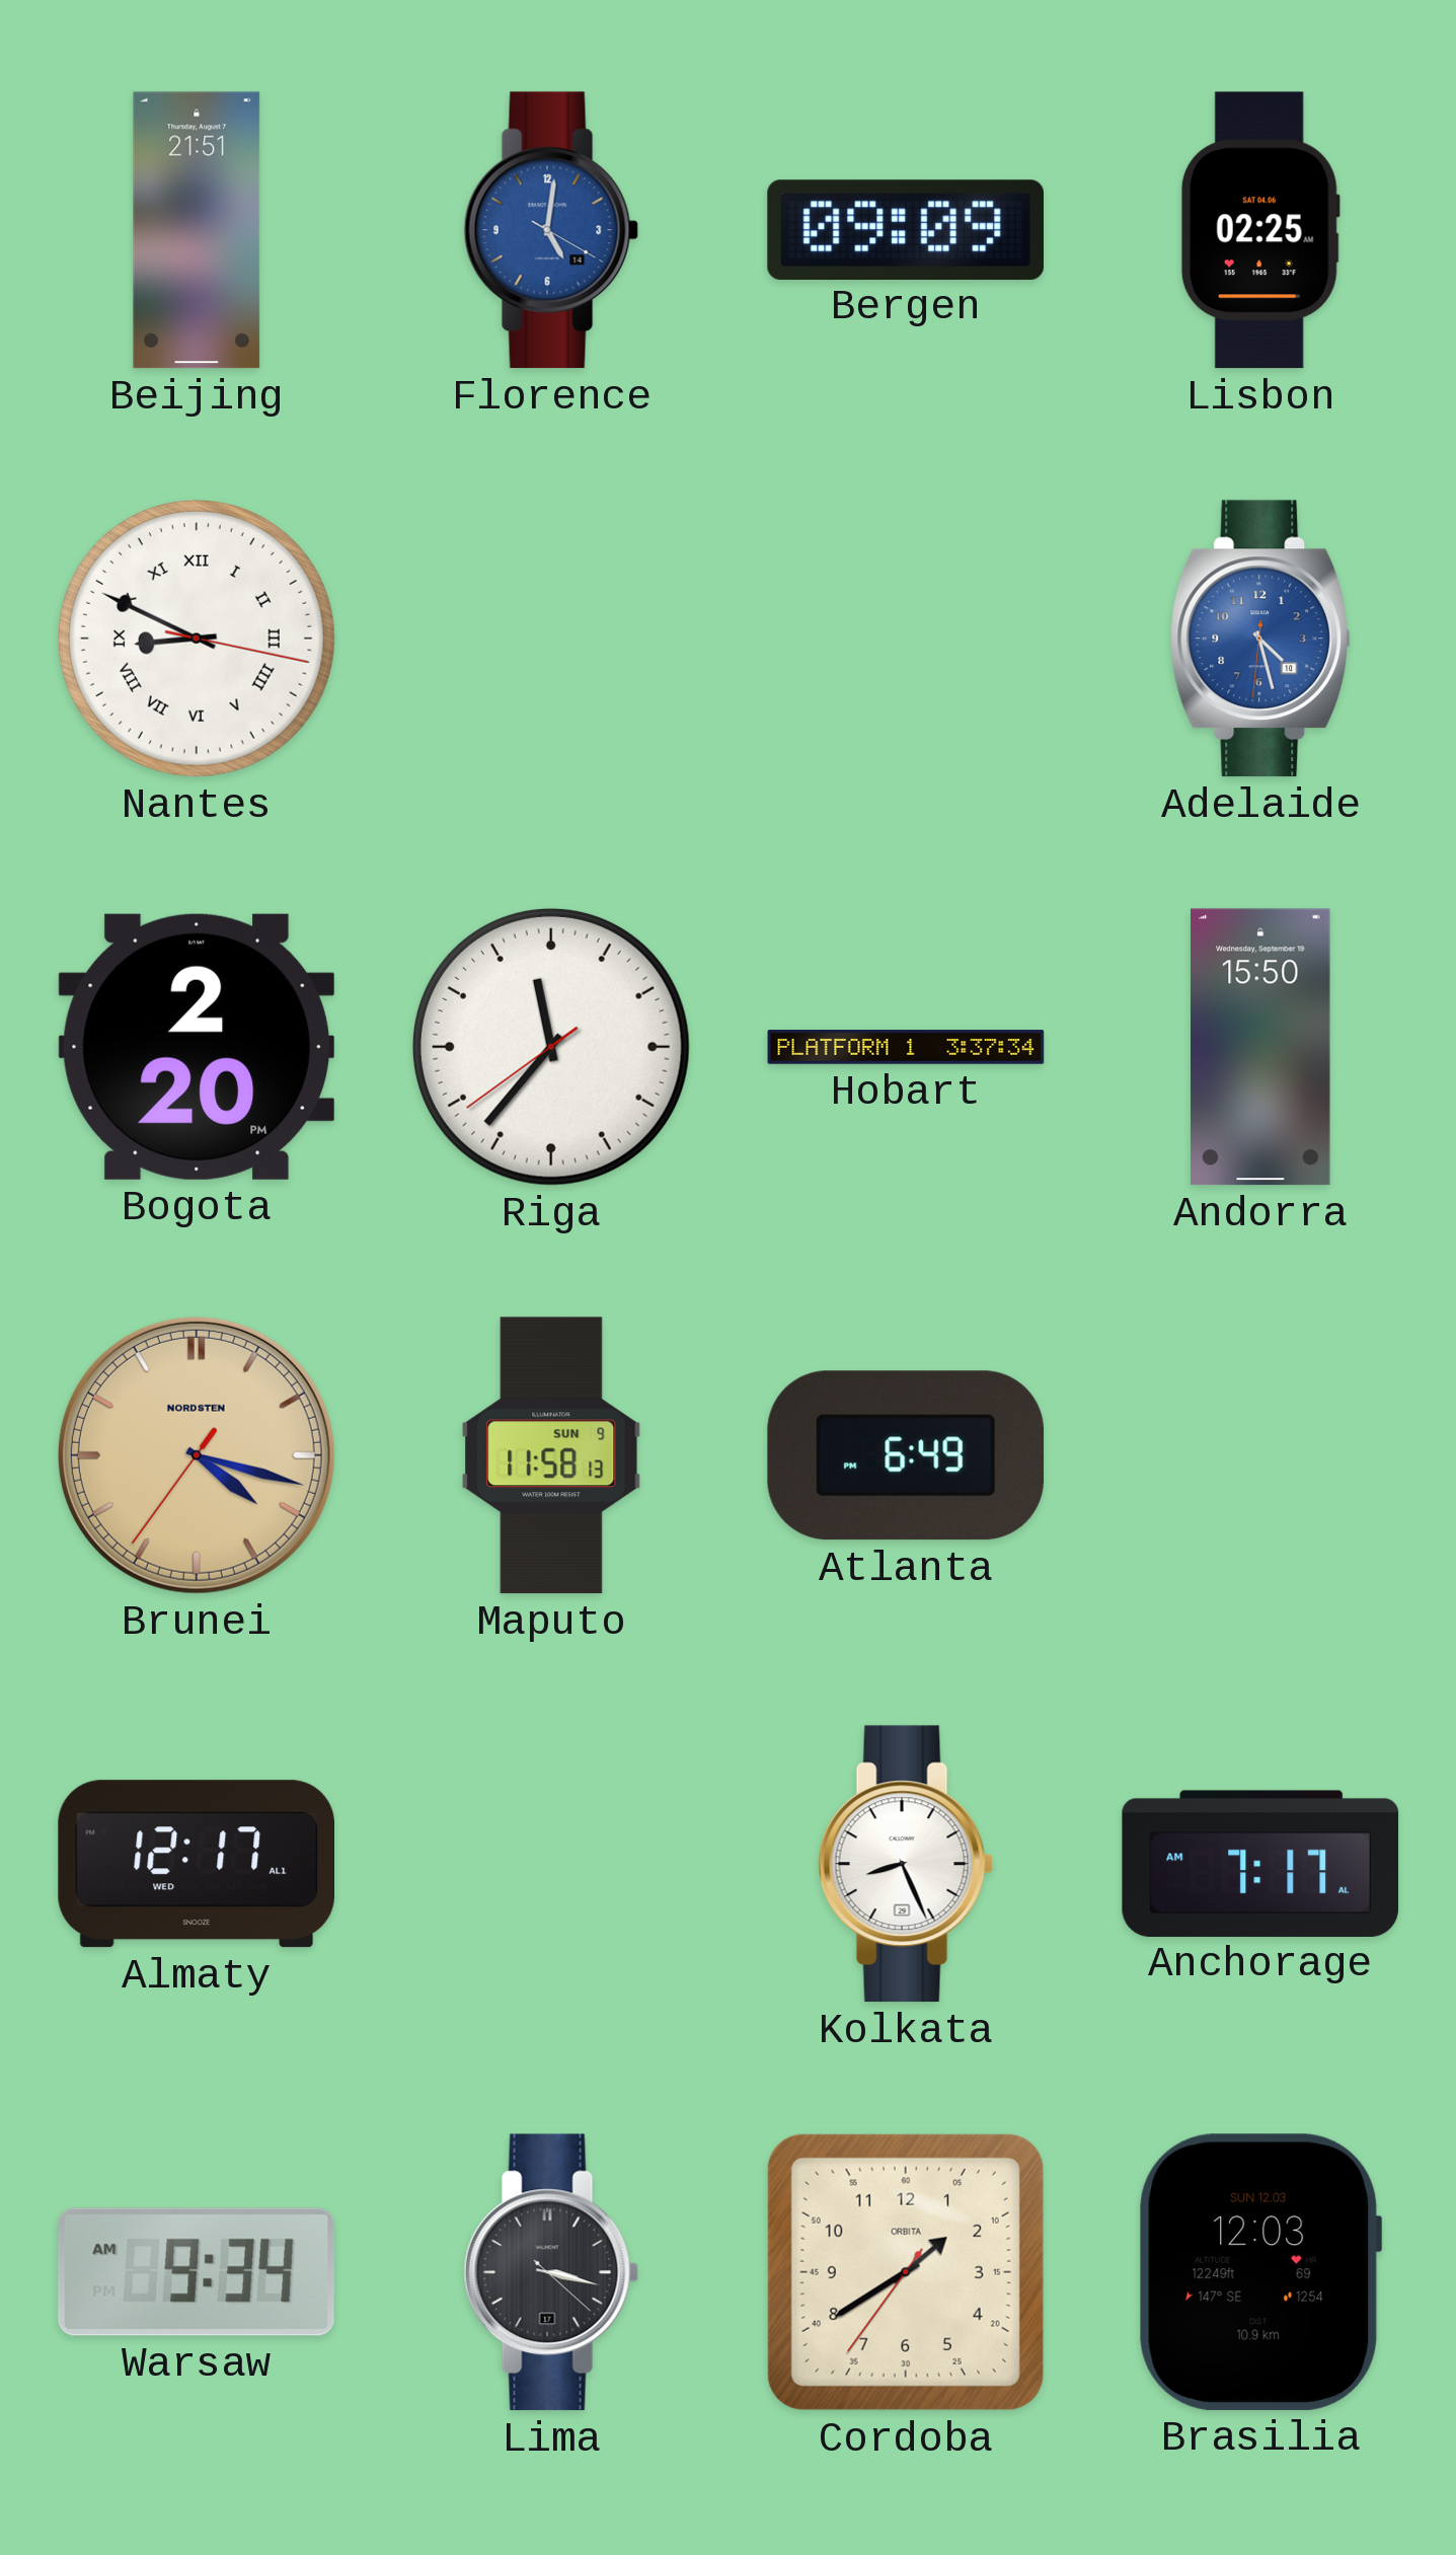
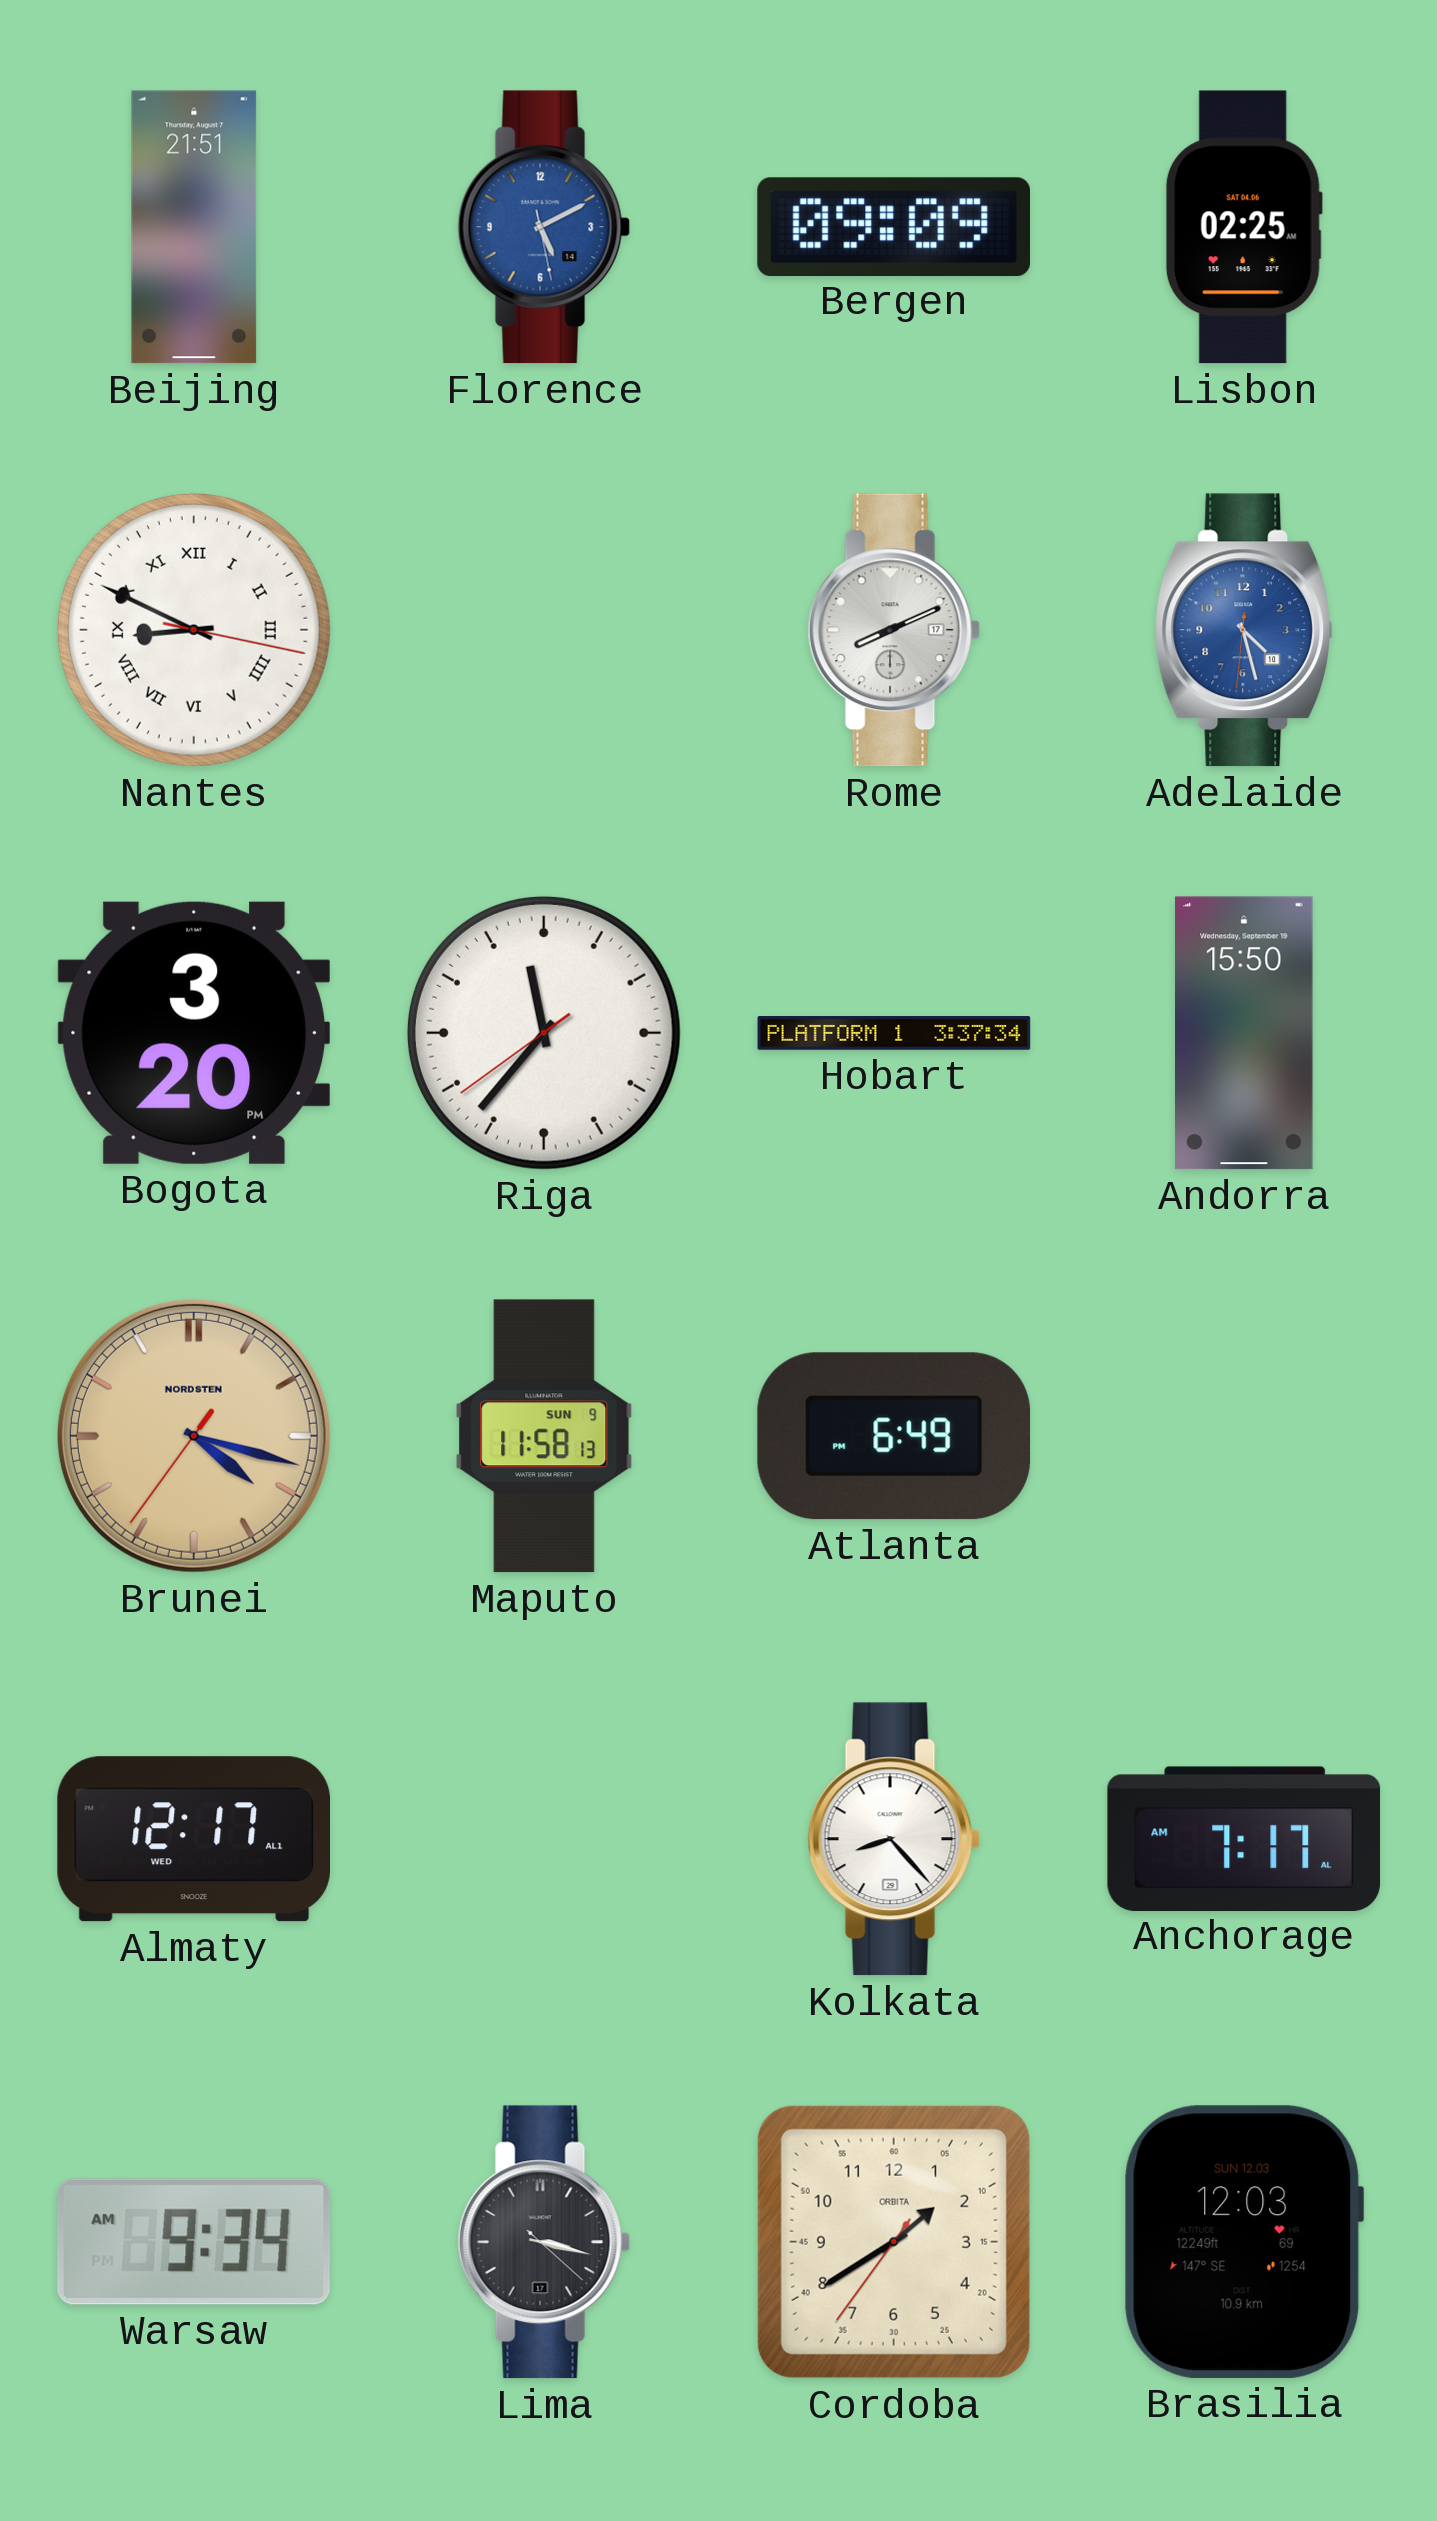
Florence: 5:01 -> 5:10
Rome: none -> 8:11
Bogota: 2:20 -> 3:20
Kolkata: 8:26 -> 8:23
